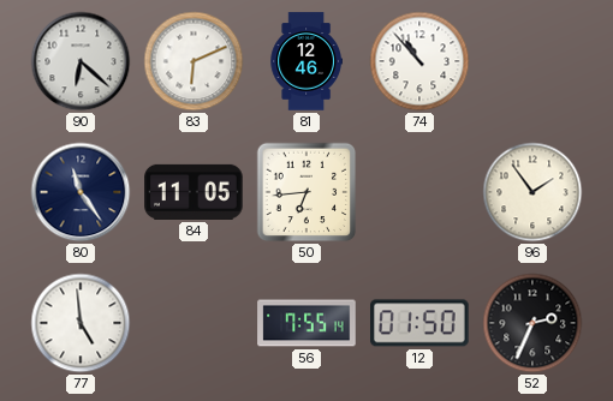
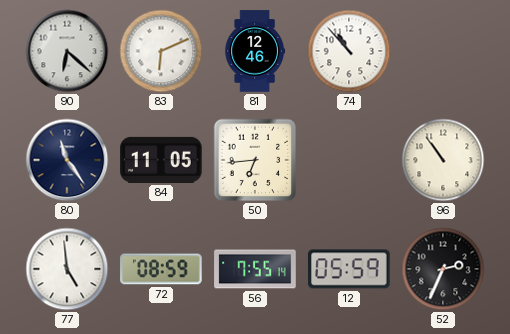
96: 1:54 -> 10:54
72: none -> 08:59
12: 01:50 -> 05:59
